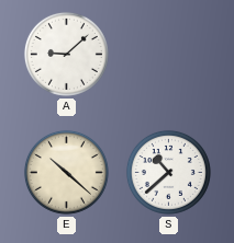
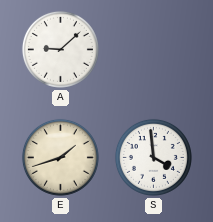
E: 10:22 -> 1:42
S: 10:38 -> 3:59
